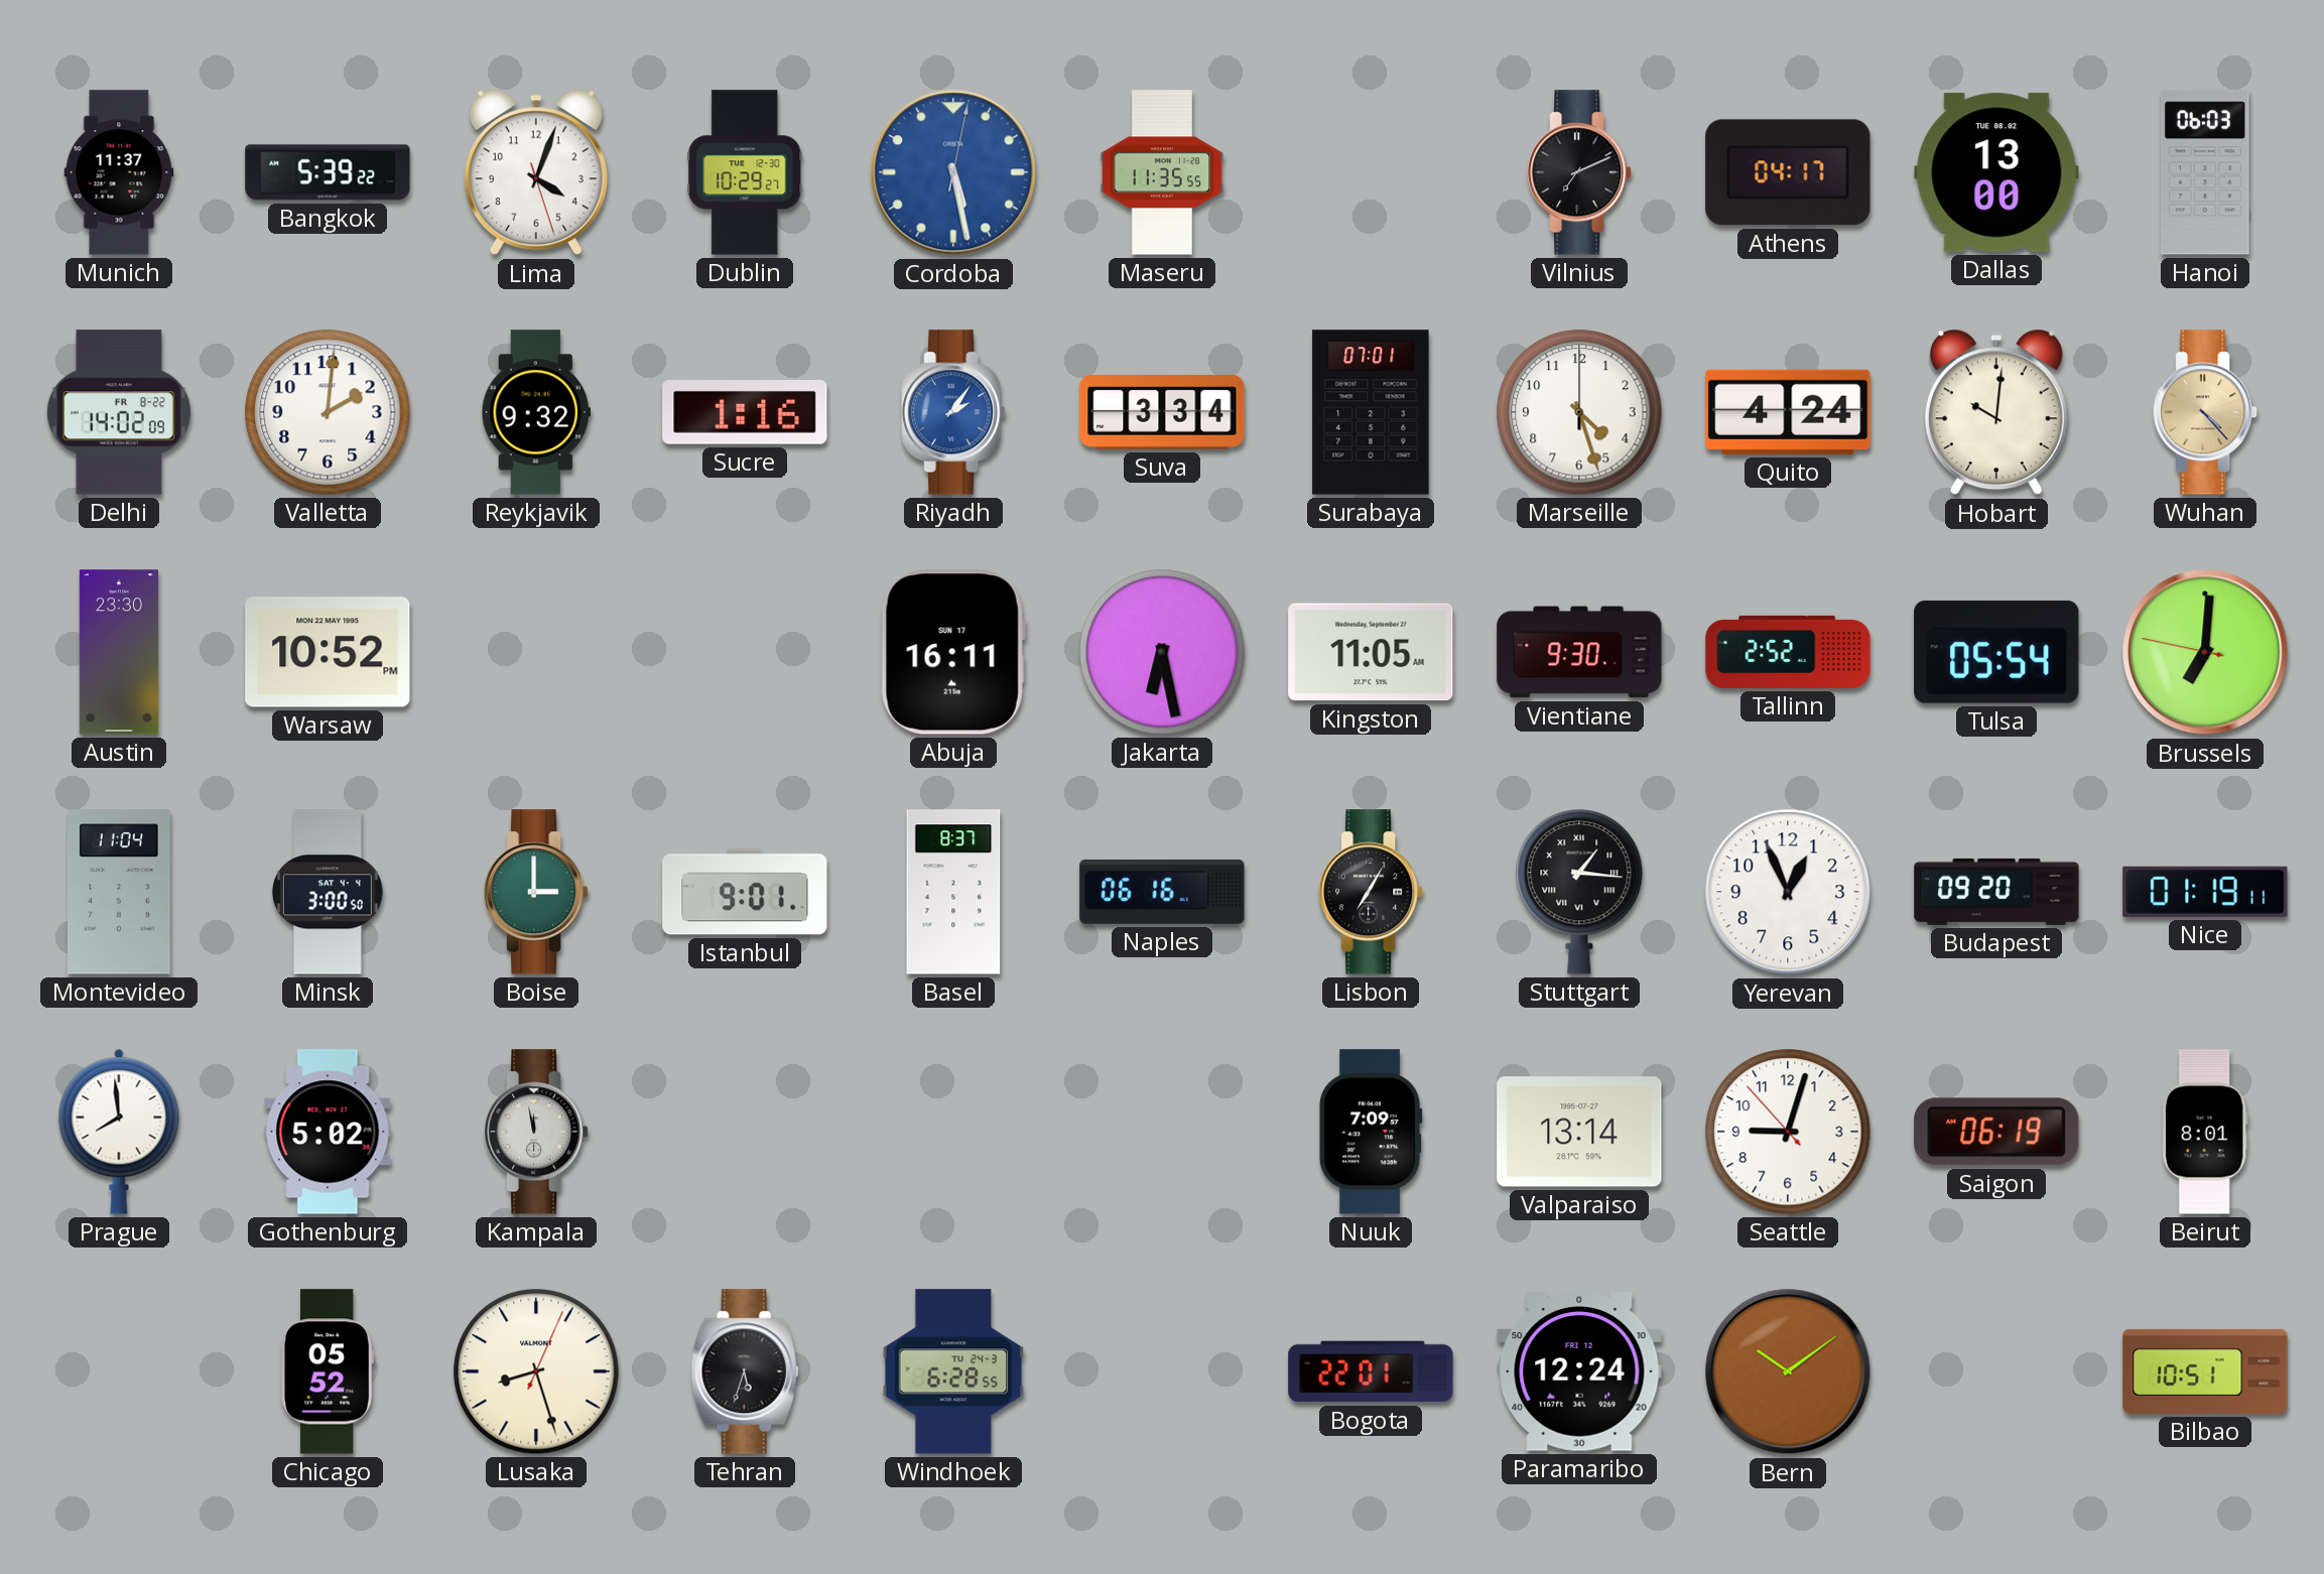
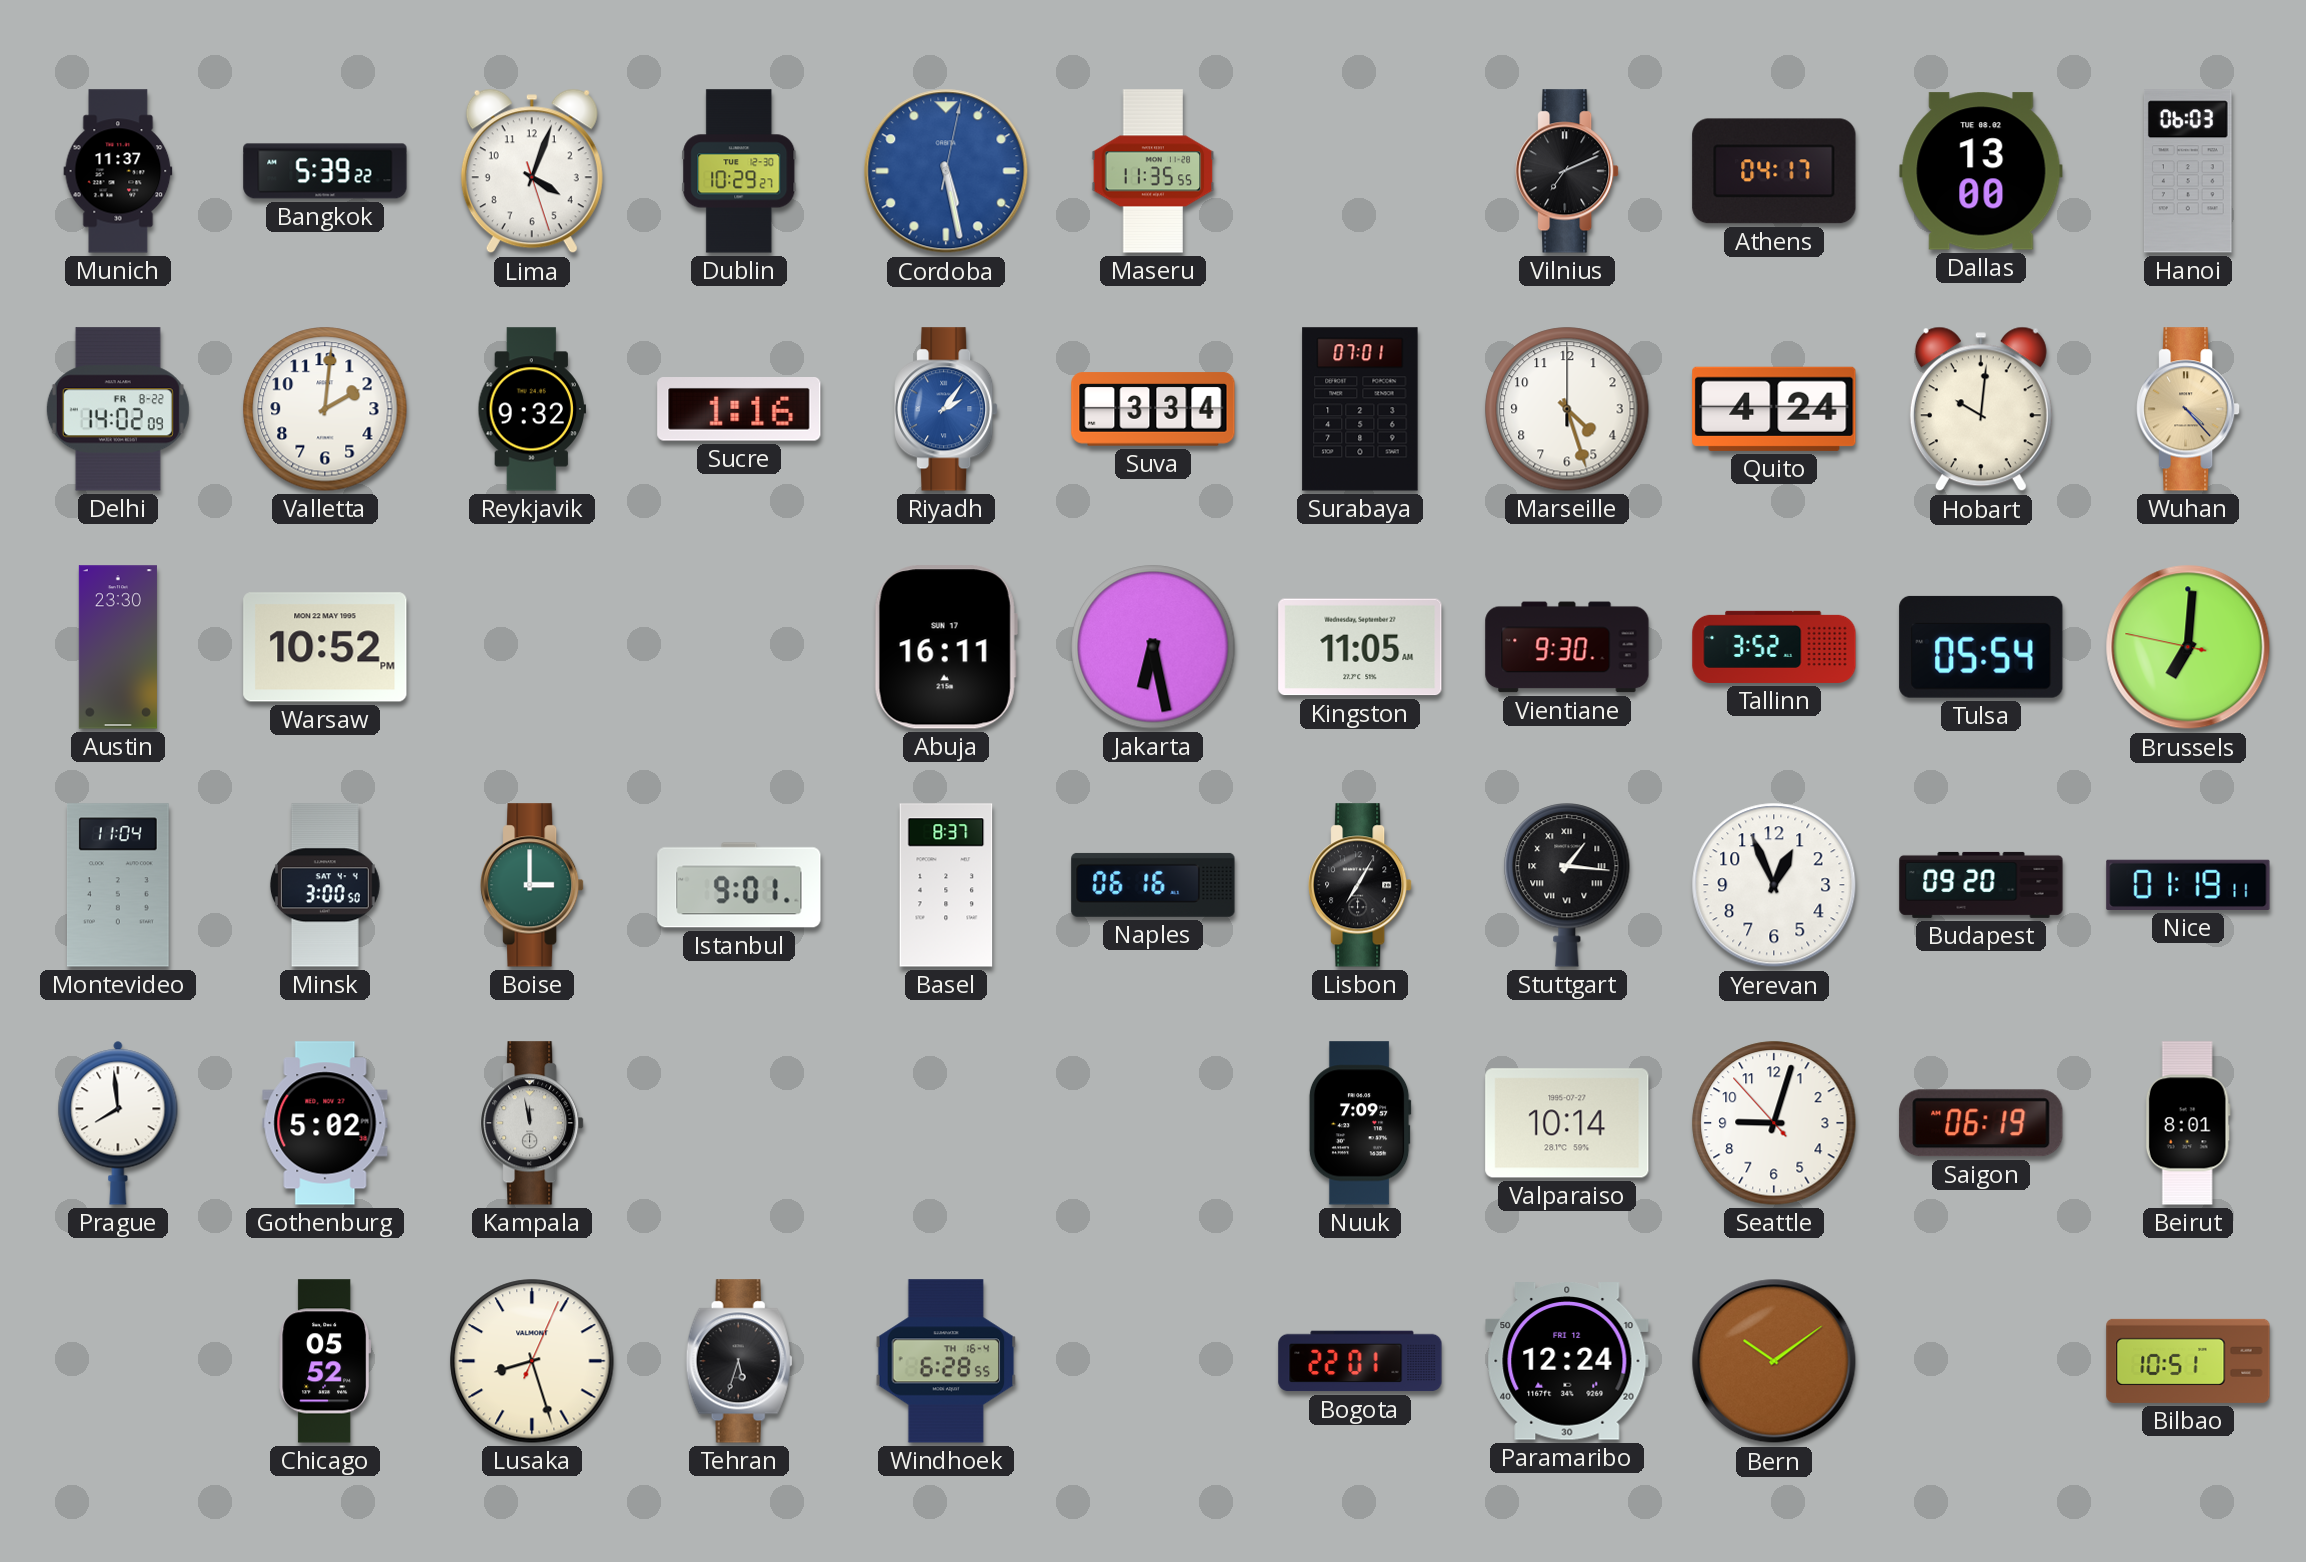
Tallinn: 2:52 -> 3:52
Valparaiso: 13:14 -> 10:14
Windhoek date: TU 24-3 -> TH 16-4
